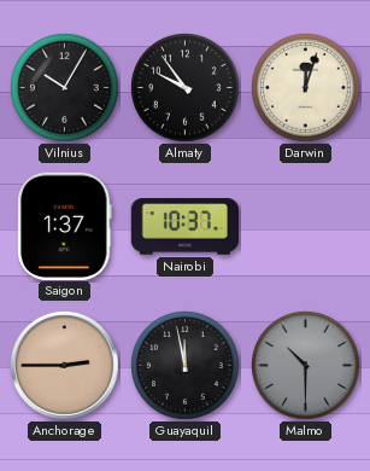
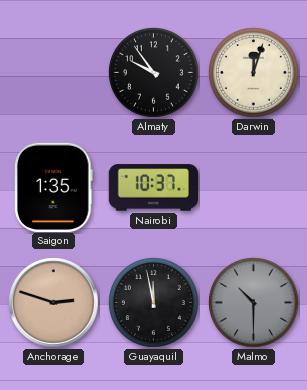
Vilnius: 10:05 -> none
Saigon: 1:37 -> 1:35
Anchorage: 2:45 -> 2:48
